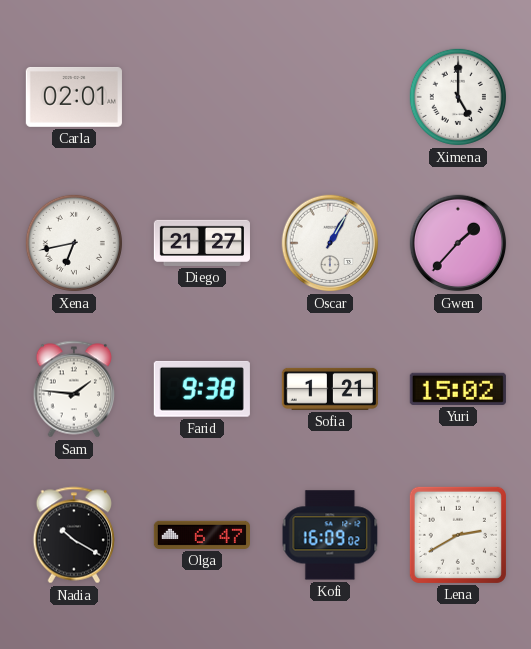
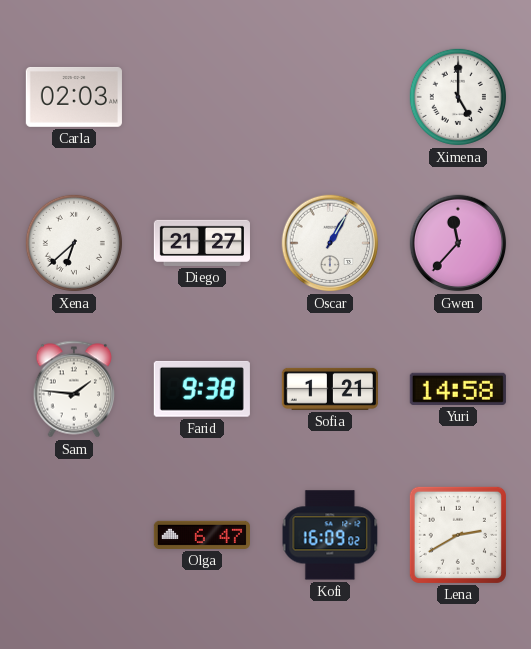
Carla: 02:01 -> 02:03
Xena: 6:43 -> 6:38
Gwen: 1:37 -> 11:37
Yuri: 15:02 -> 14:58
Nadia: 10:20 -> none
